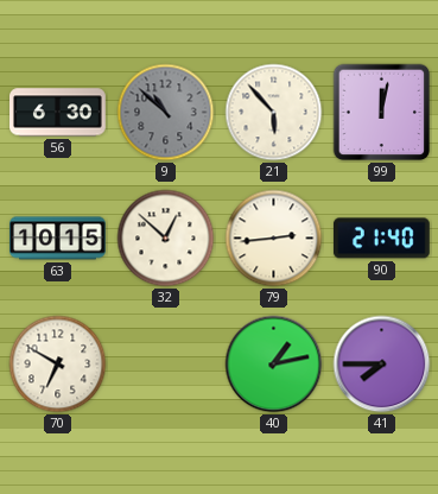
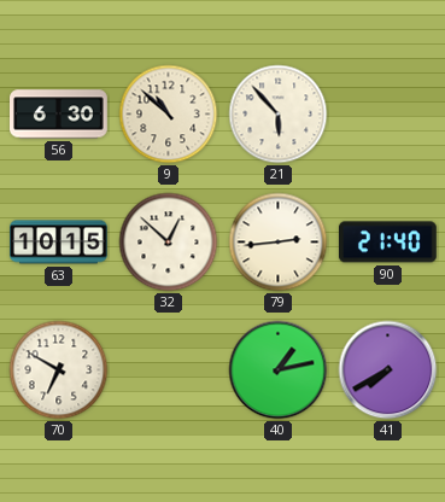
9 dial: grey -> cream
99: 12:02 -> none
41: 7:45 -> 7:40
